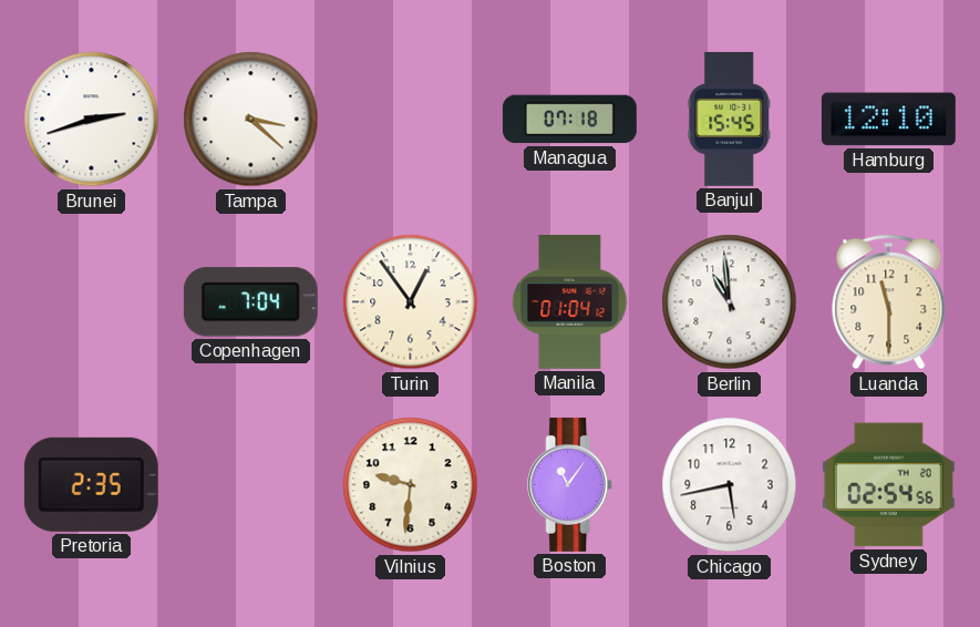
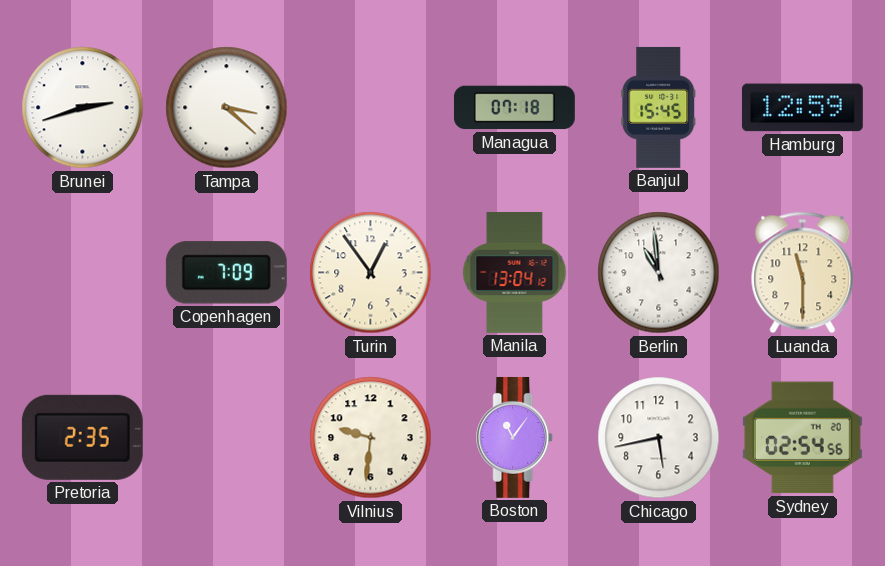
Hamburg: 12:10 -> 12:59
Copenhagen: 7:04 -> 7:09
Manila: 01:04 -> 13:04
